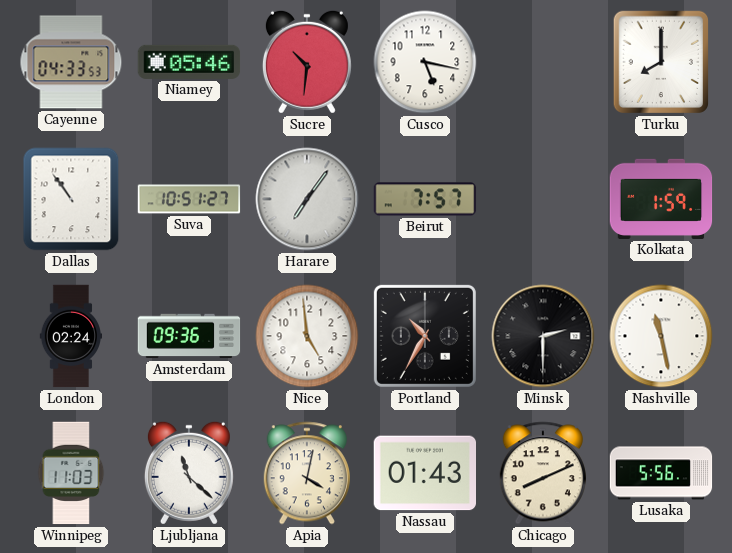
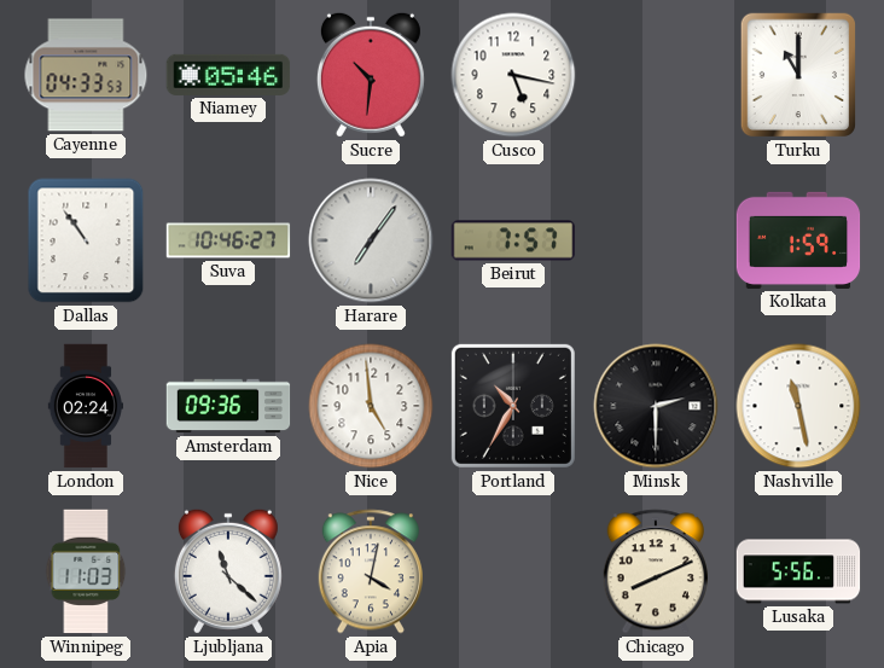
Turku: 8:00 -> 11:00
Suva: 10:51 -> 10:46
Nassau: 01:43 -> none
